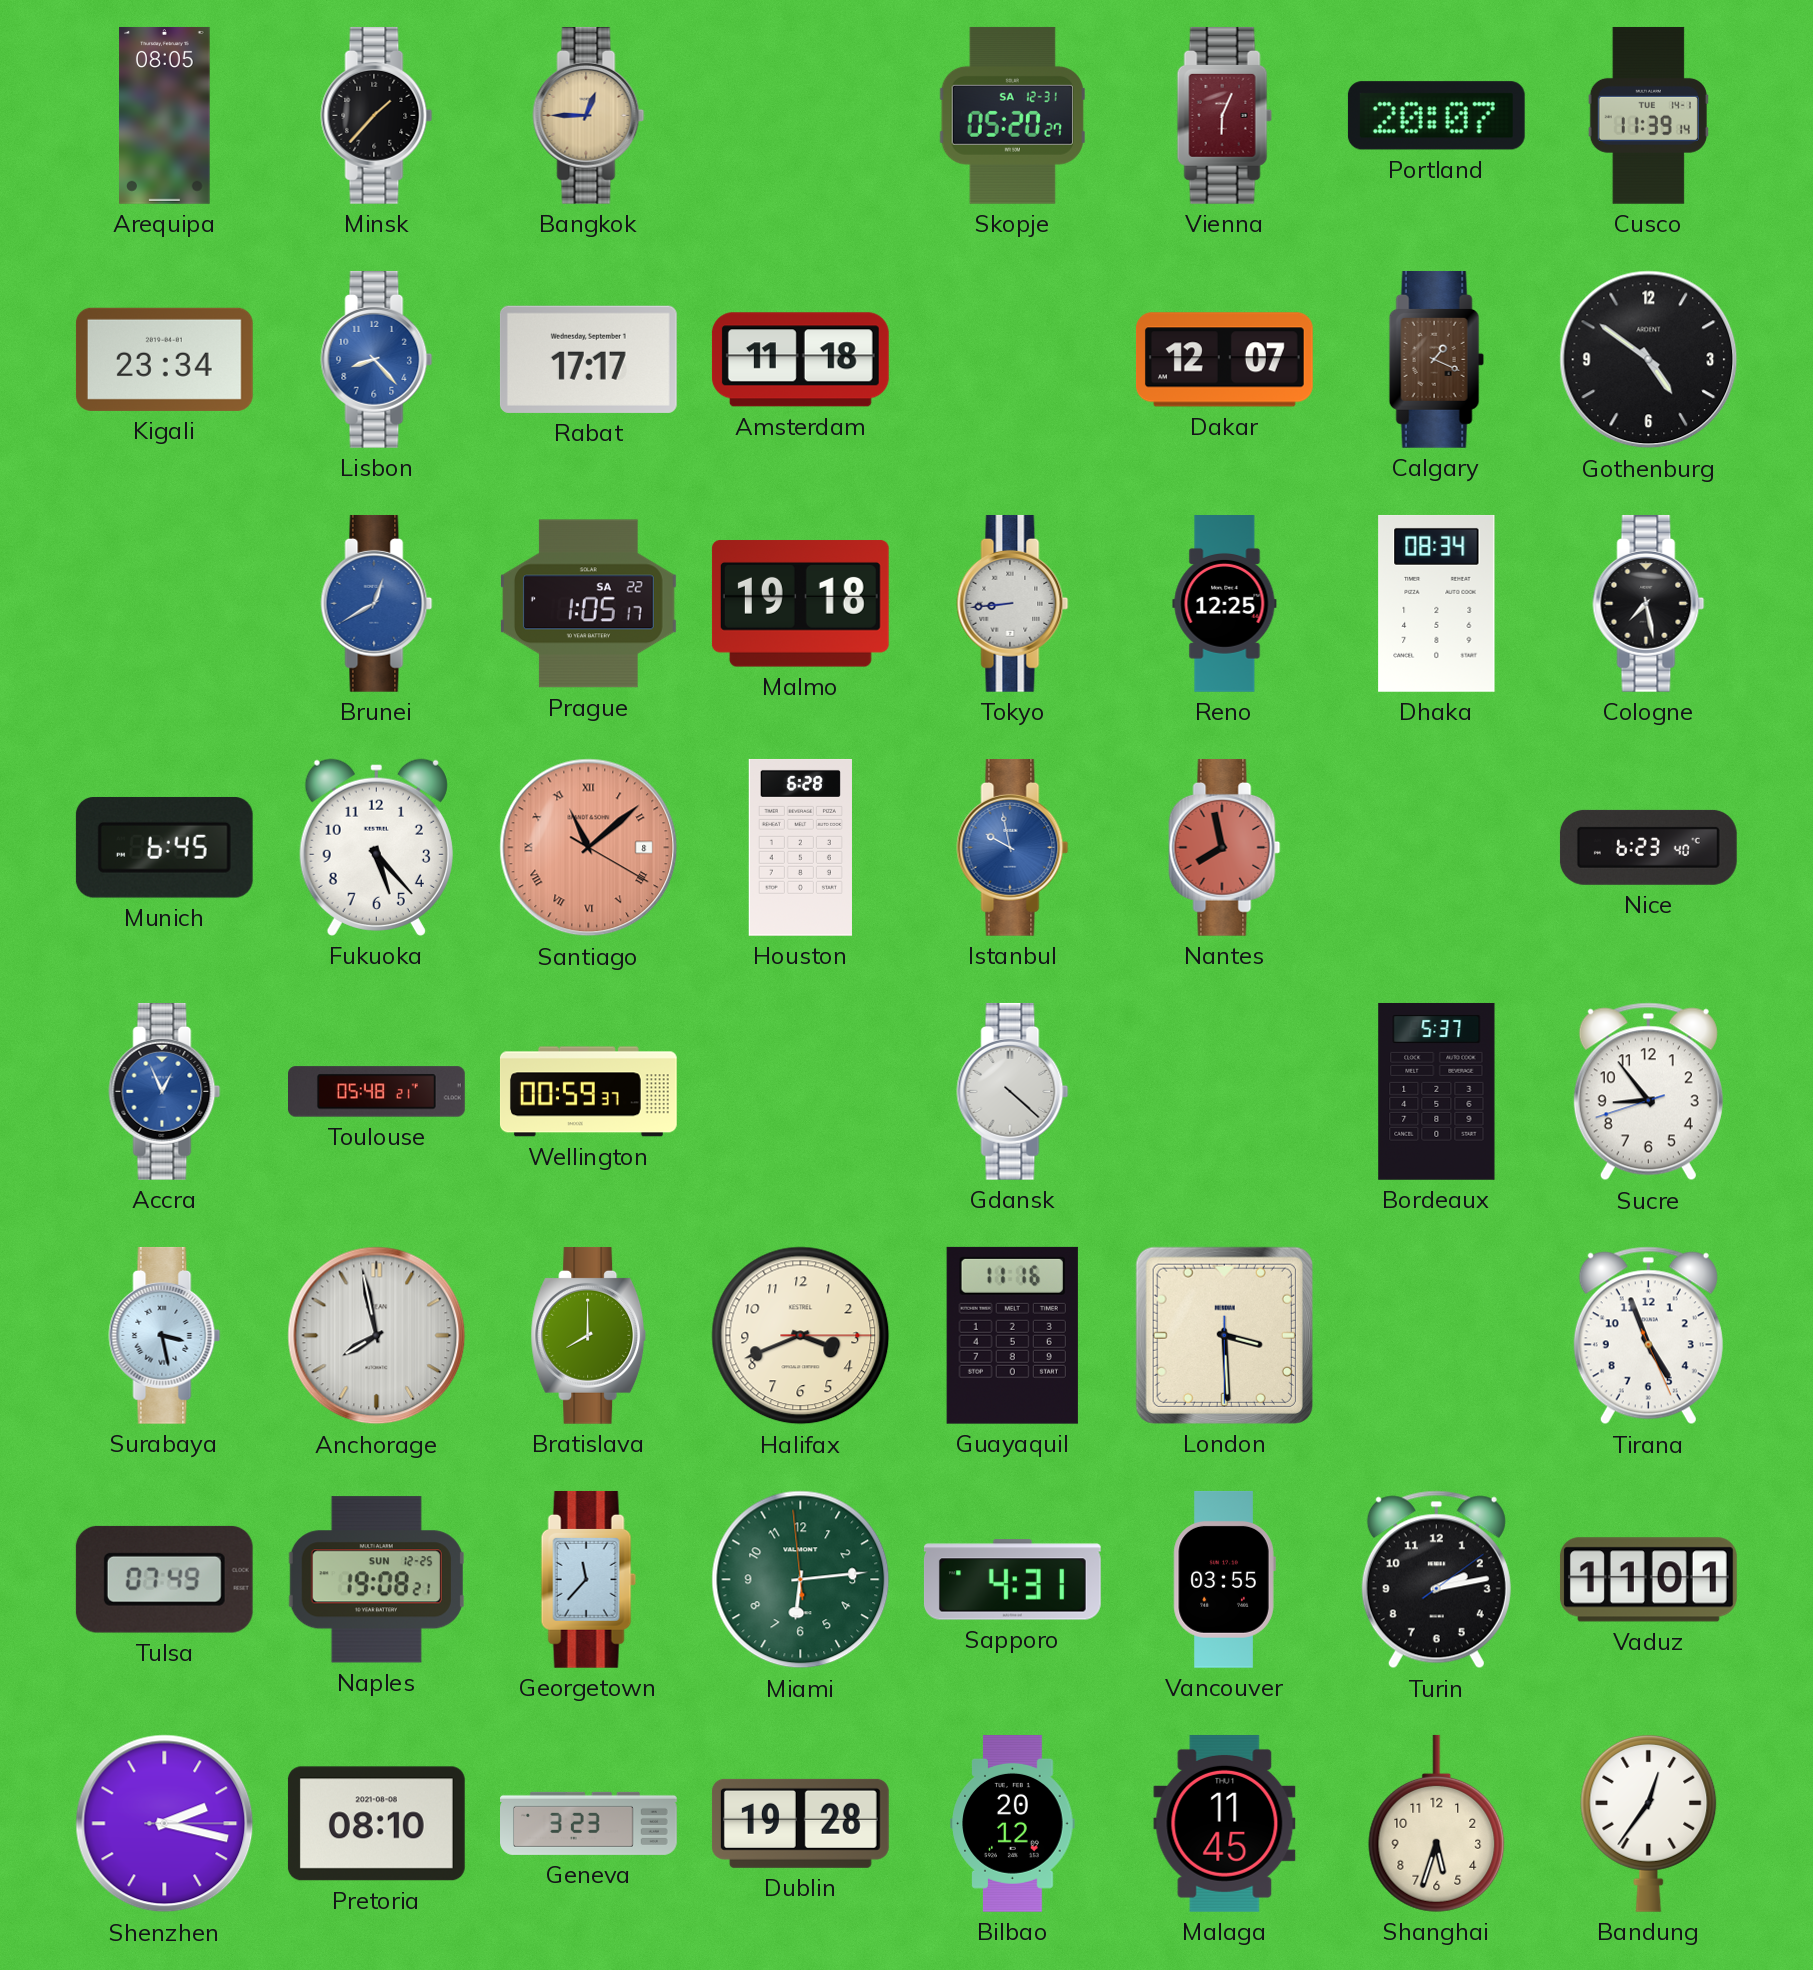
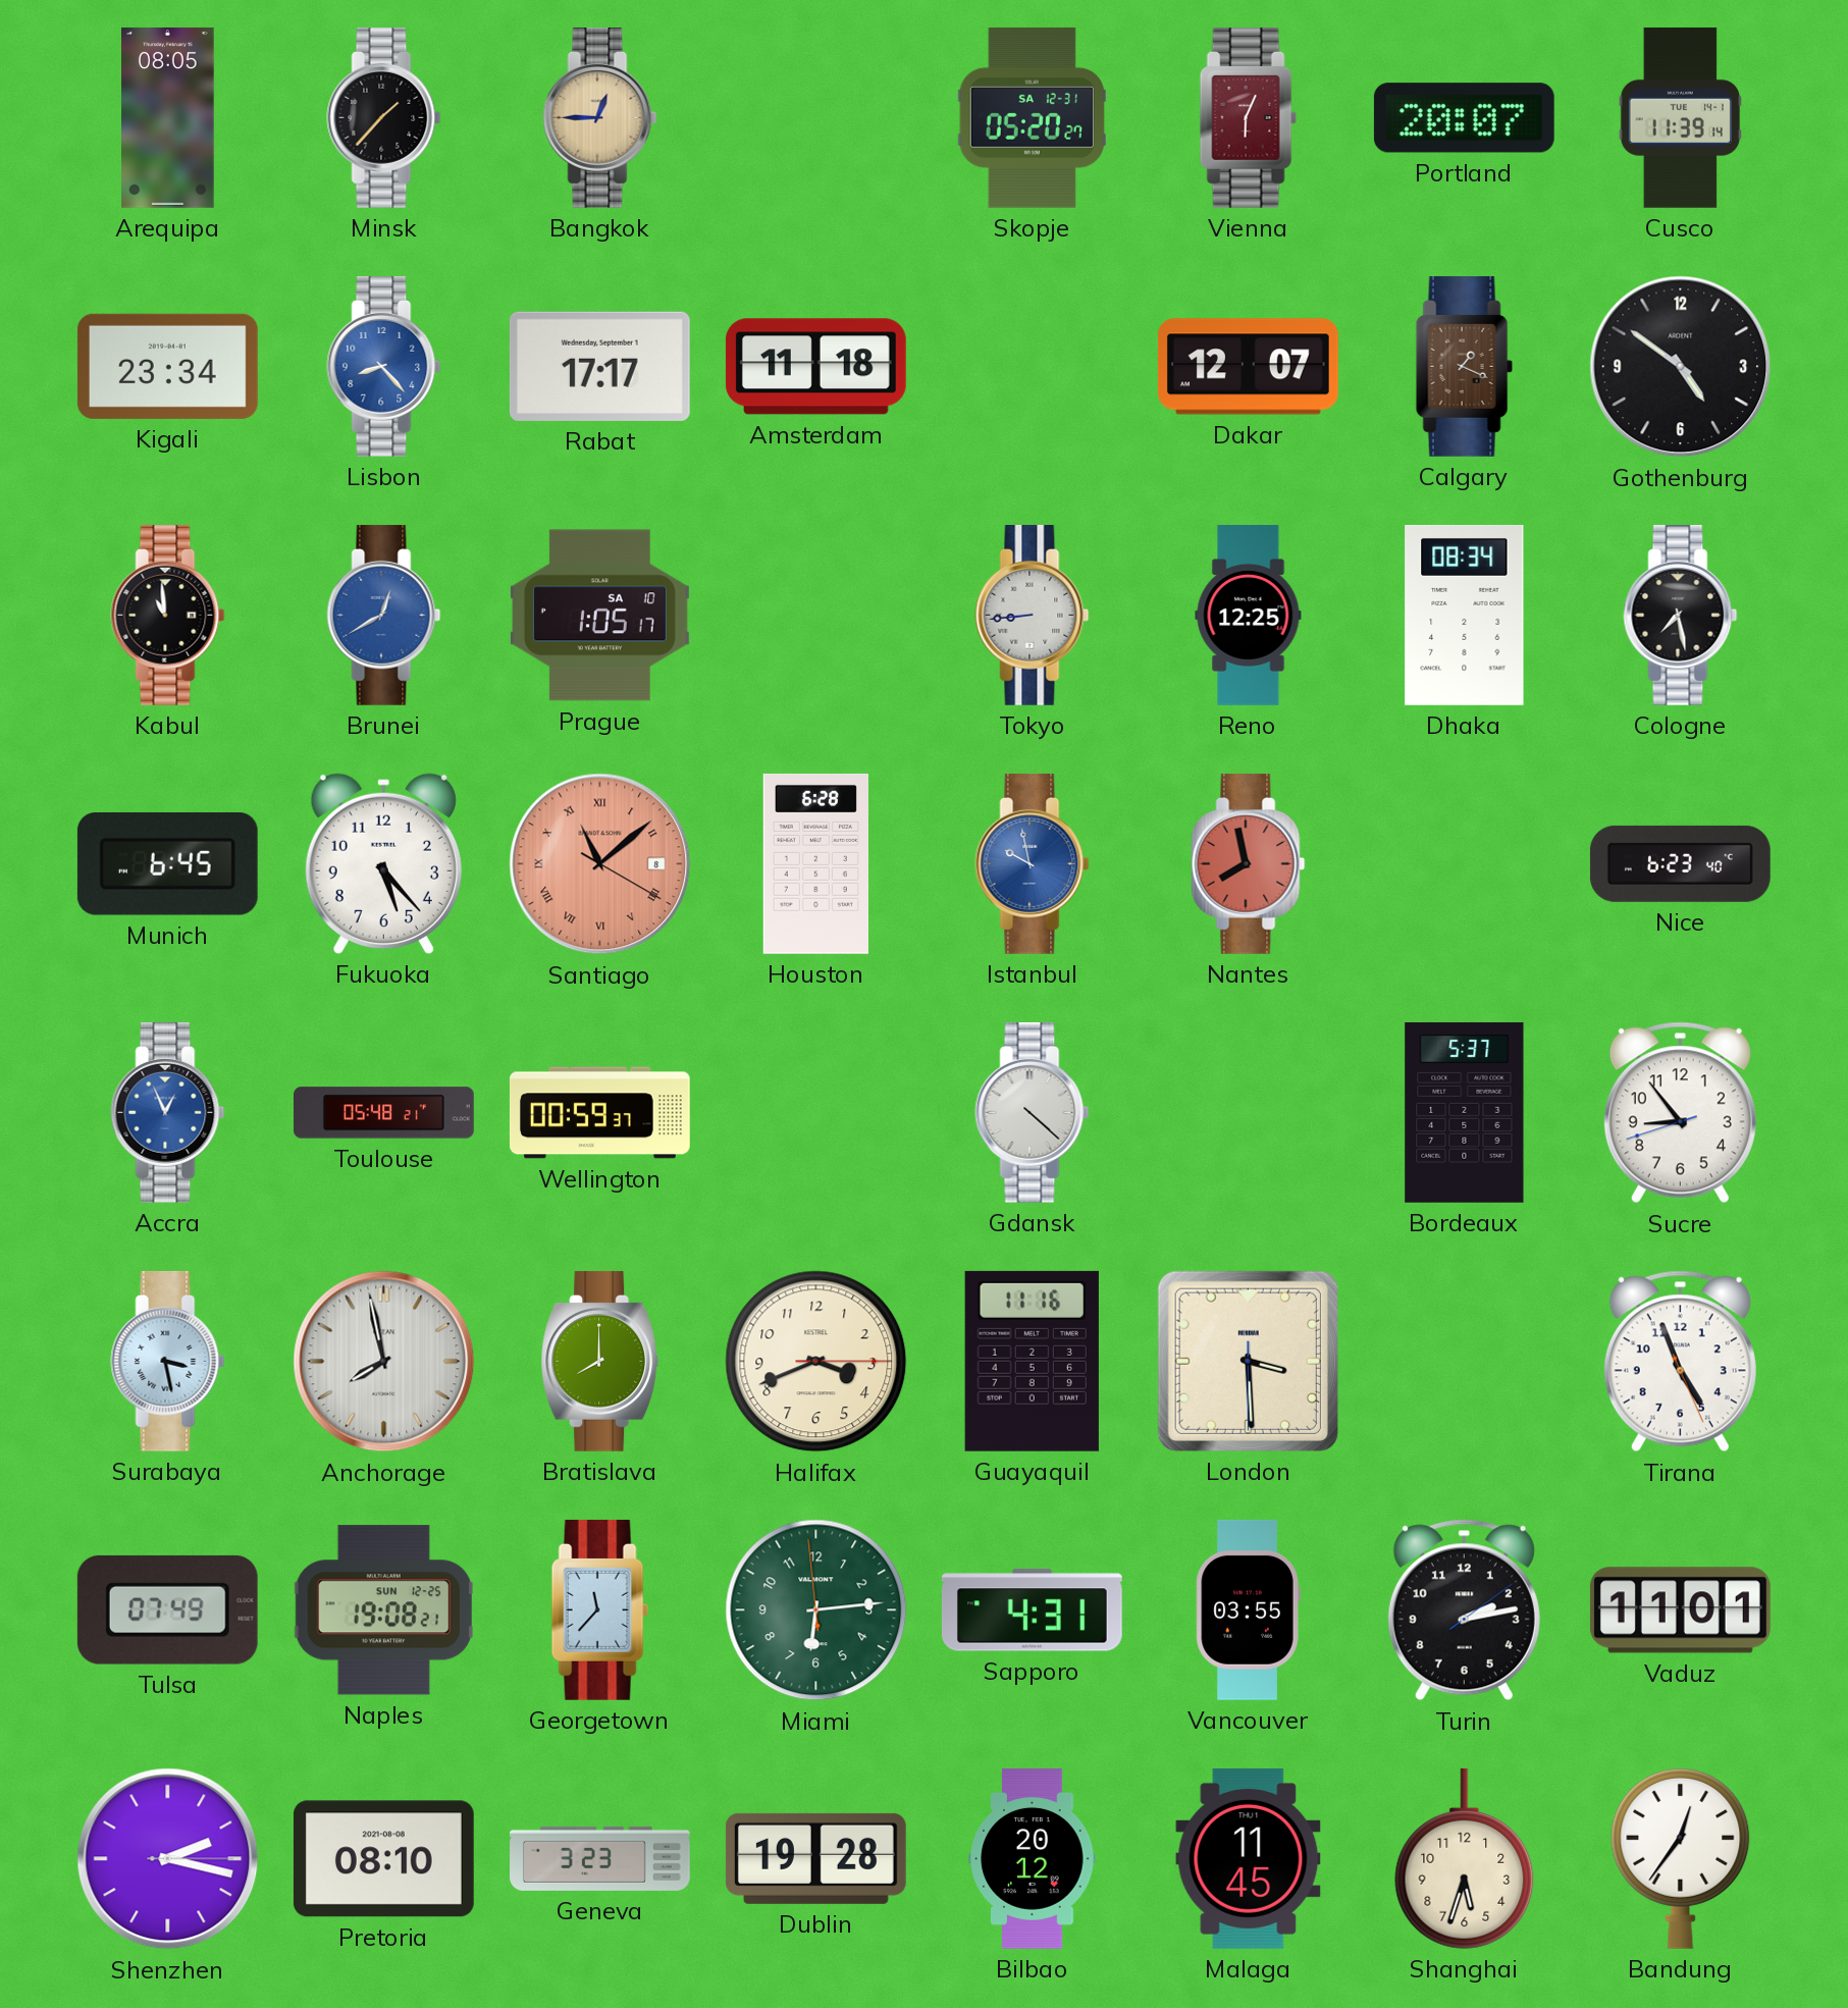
Kabul: none -> 10:59
Prague date: SA 22 -> SA 10
Malmo: 19:18 -> none
